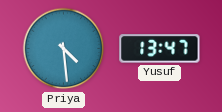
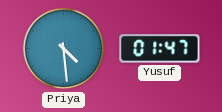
Yusuf: 13:47 -> 01:47
